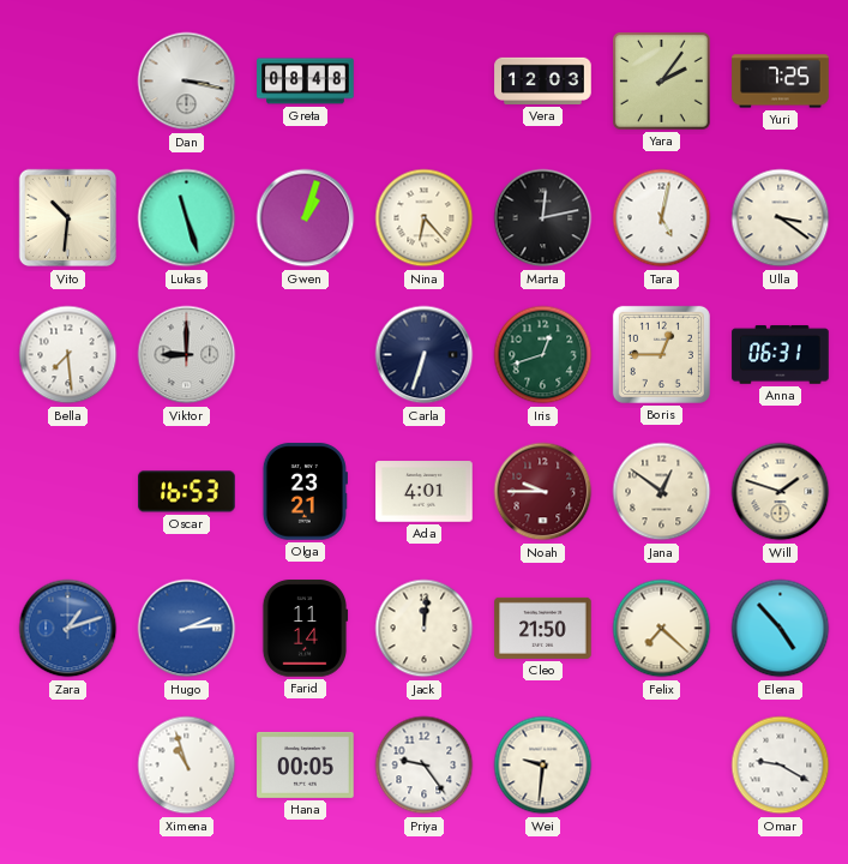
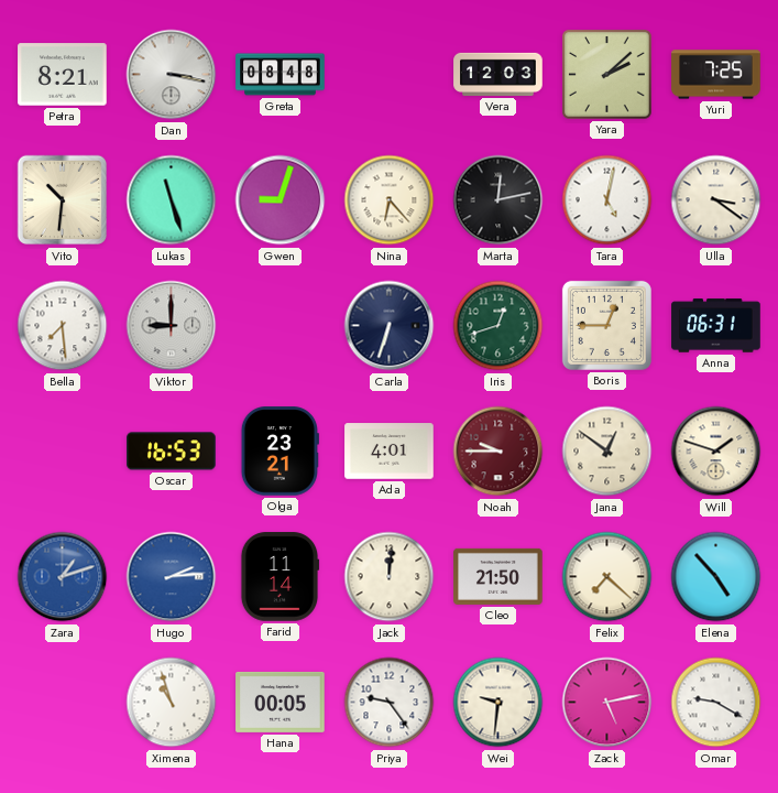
Petra: none -> 8:21
Yara: 2:06 -> 2:08
Gwen: 1:03 -> 9:03
Zack: none -> 5:13
